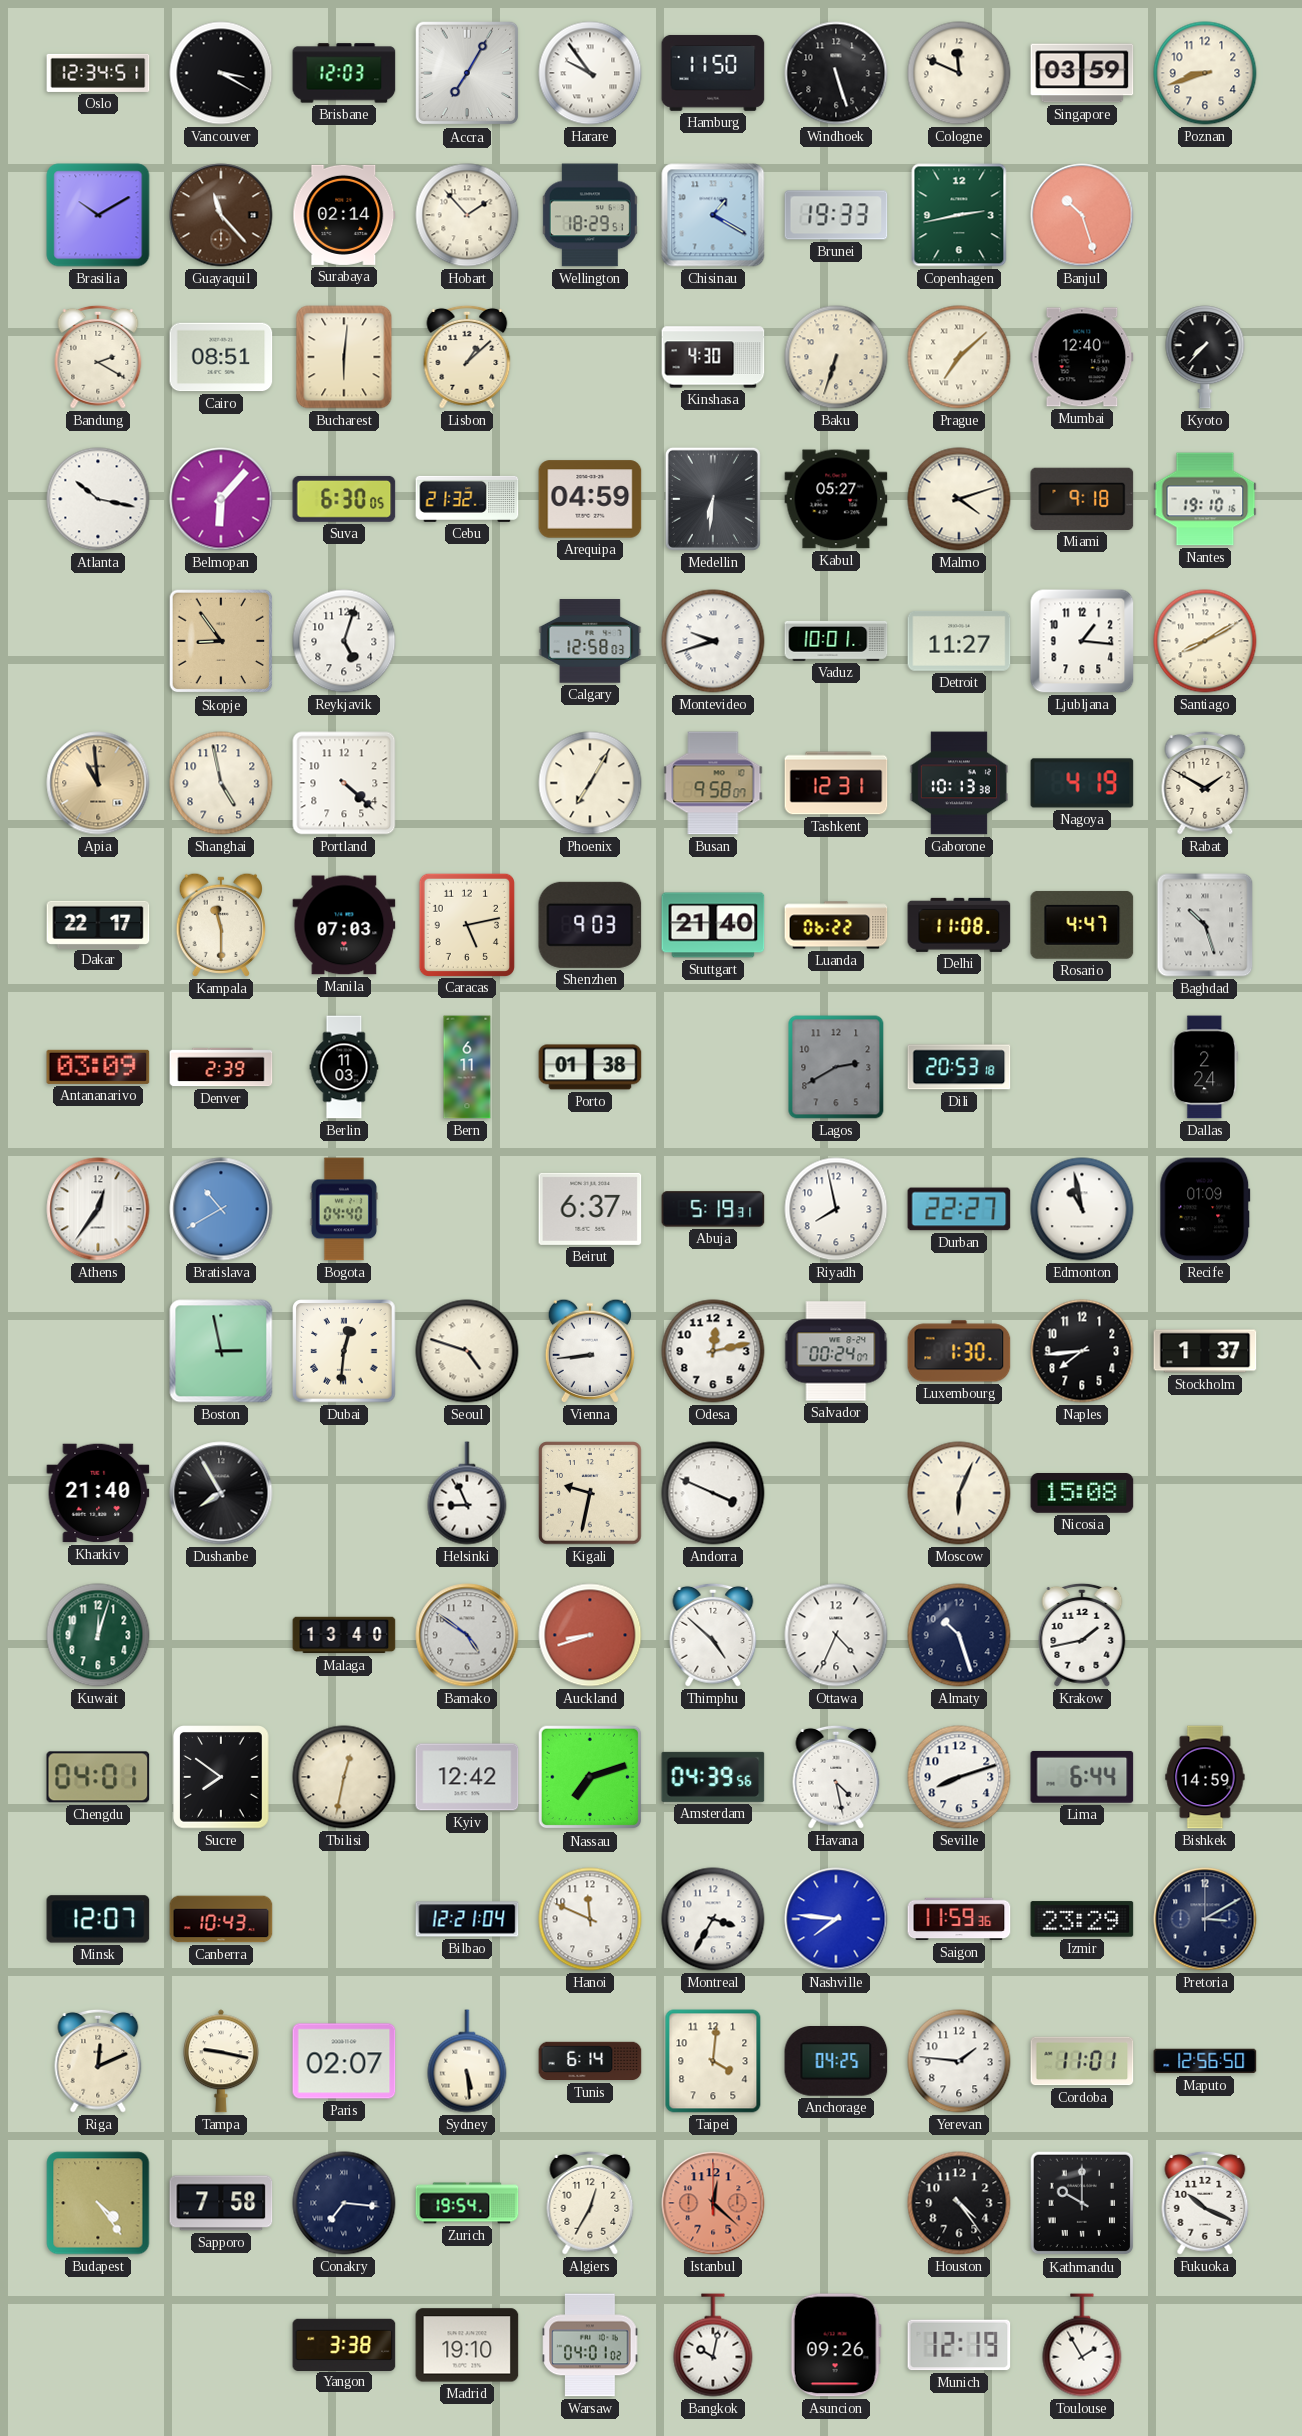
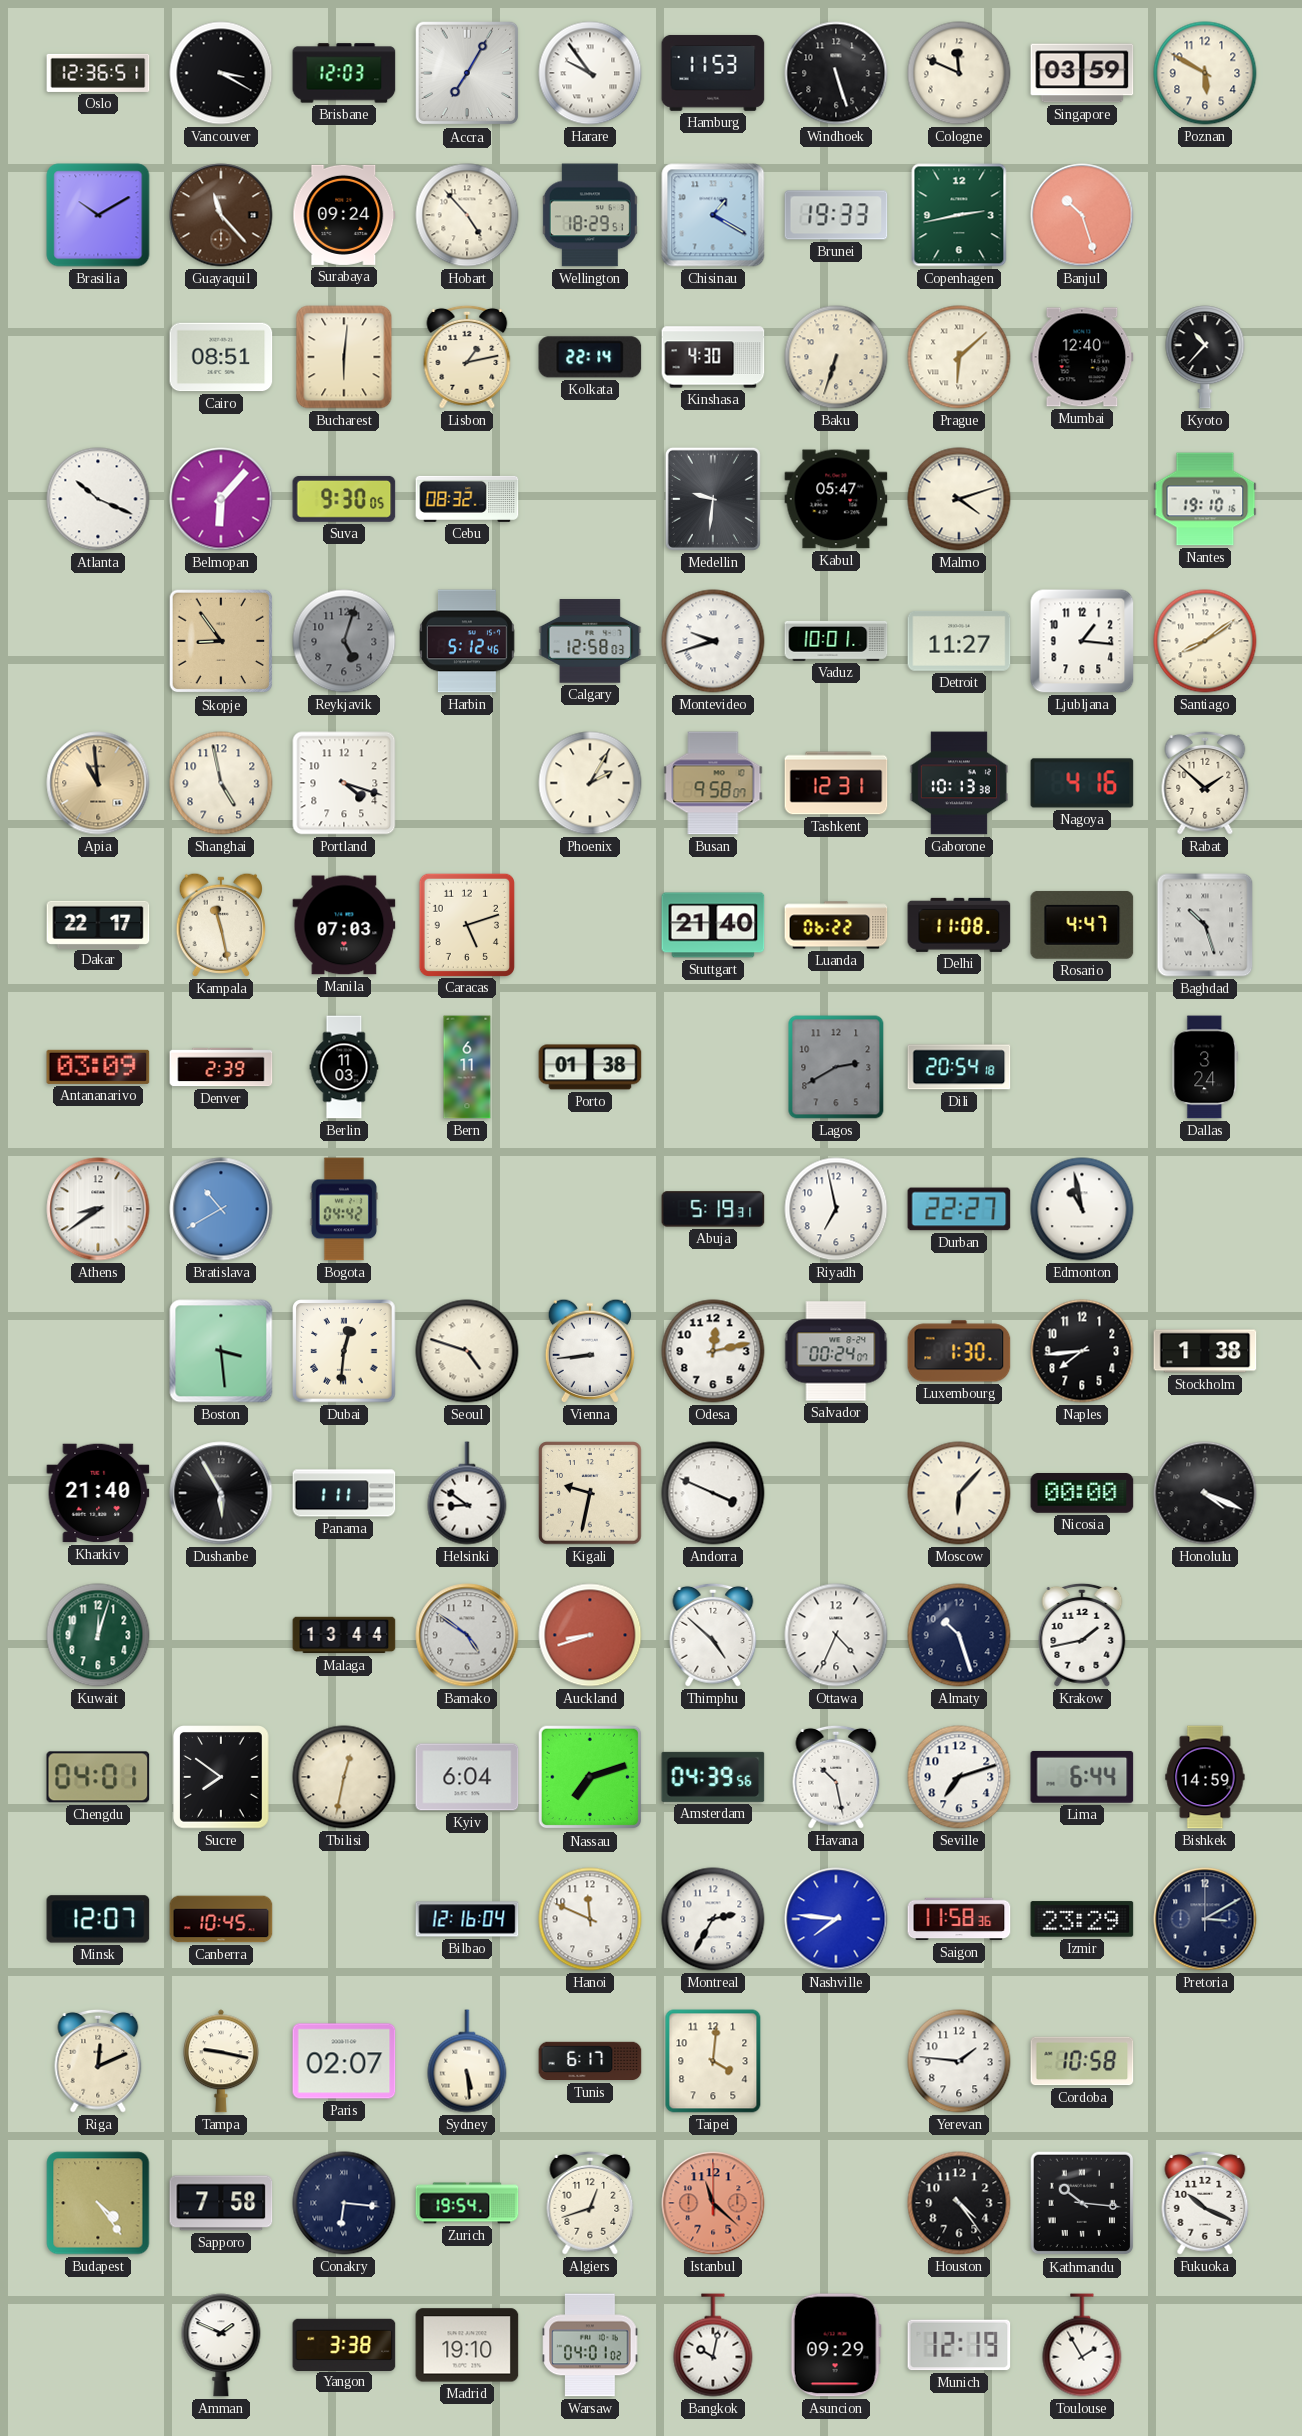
Oslo: 12:34 -> 12:36
Hamburg: 11:50 -> 11:53
Poznan: 8:42 -> 5:50
Surabaya: 02:14 -> 09:24
Hobart: 1:53 -> 4:53
Bandung: 2:20 -> none
Lisbon: 1:08 -> 1:13
Kolkata: none -> 22:14
Prague: 7:08 -> 6:08
Kyoto: 7:37 -> 10:37
Atlanta: 10:17 -> 10:19
Suva: 6:30 -> 9:30
Cebu: 21:32 -> 08:32
Arequipa: 04:59 -> none
Medellin: 6:31 -> 9:31
Kabul: 05:27 -> 05:47
Miami: 9:18 -> none
Reykjavik dial: white -> grey
Harbin: none -> 5:12
Santiago: 8:10 -> 8:09
Portland: 4:22 -> 4:18
Phoenix: 7:05 -> 2:05
Nagoya: 4:19 -> 4:16
Rabat: 1:50 -> 1:52
Kampala: 11:30 -> 11:28
Caracas: 5:13 -> 5:12
Shenzhen: 9:03 -> none
Dili: 20:53 -> 20:54
Dallas: 2:24 -> 3:24
Athens: 12:36 -> 8:39
Bogota: 04:40 -> 04:42
Beirut: 6:37 -> none
Riyadh: 7:58 -> 6:58
Recife: 01:09 -> none
Boston: 2:58 -> 3:29
Stockholm: 1:37 -> 1:38
Dushanbe: 7:55 -> 5:55
Panama: none -> 1:11
Helsinki: 8:56 -> 8:51
Moscow: 6:04 -> 6:07
Nicosia: 15:08 -> 00:00
Honolulu: none -> 4:19
Malaga: 13:40 -> 13:44
Kyiv: 12:42 -> 6:04
Havana: 4:28 -> 10:28
Seville: 8:12 -> 7:12
Canberra: 10:43 -> 10:45
Bilbao: 12:21 -> 12:16
Montreal: 3:35 -> 2:35
Saigon: 11:59 -> 11:58
Tunis: 6:14 -> 6:17
Anchorage: 04:25 -> none
Cordoba: 11:01 -> 10:58
Maputo: 12:56 -> none
Conakry: 7:16 -> 6:16
Algiers: 12:35 -> 12:42
Istanbul: 12:22 -> 11:22
Kathmandu: 10:00 -> 10:16
Amman: none -> 1:49
Asuncion: 09:26 -> 09:29
